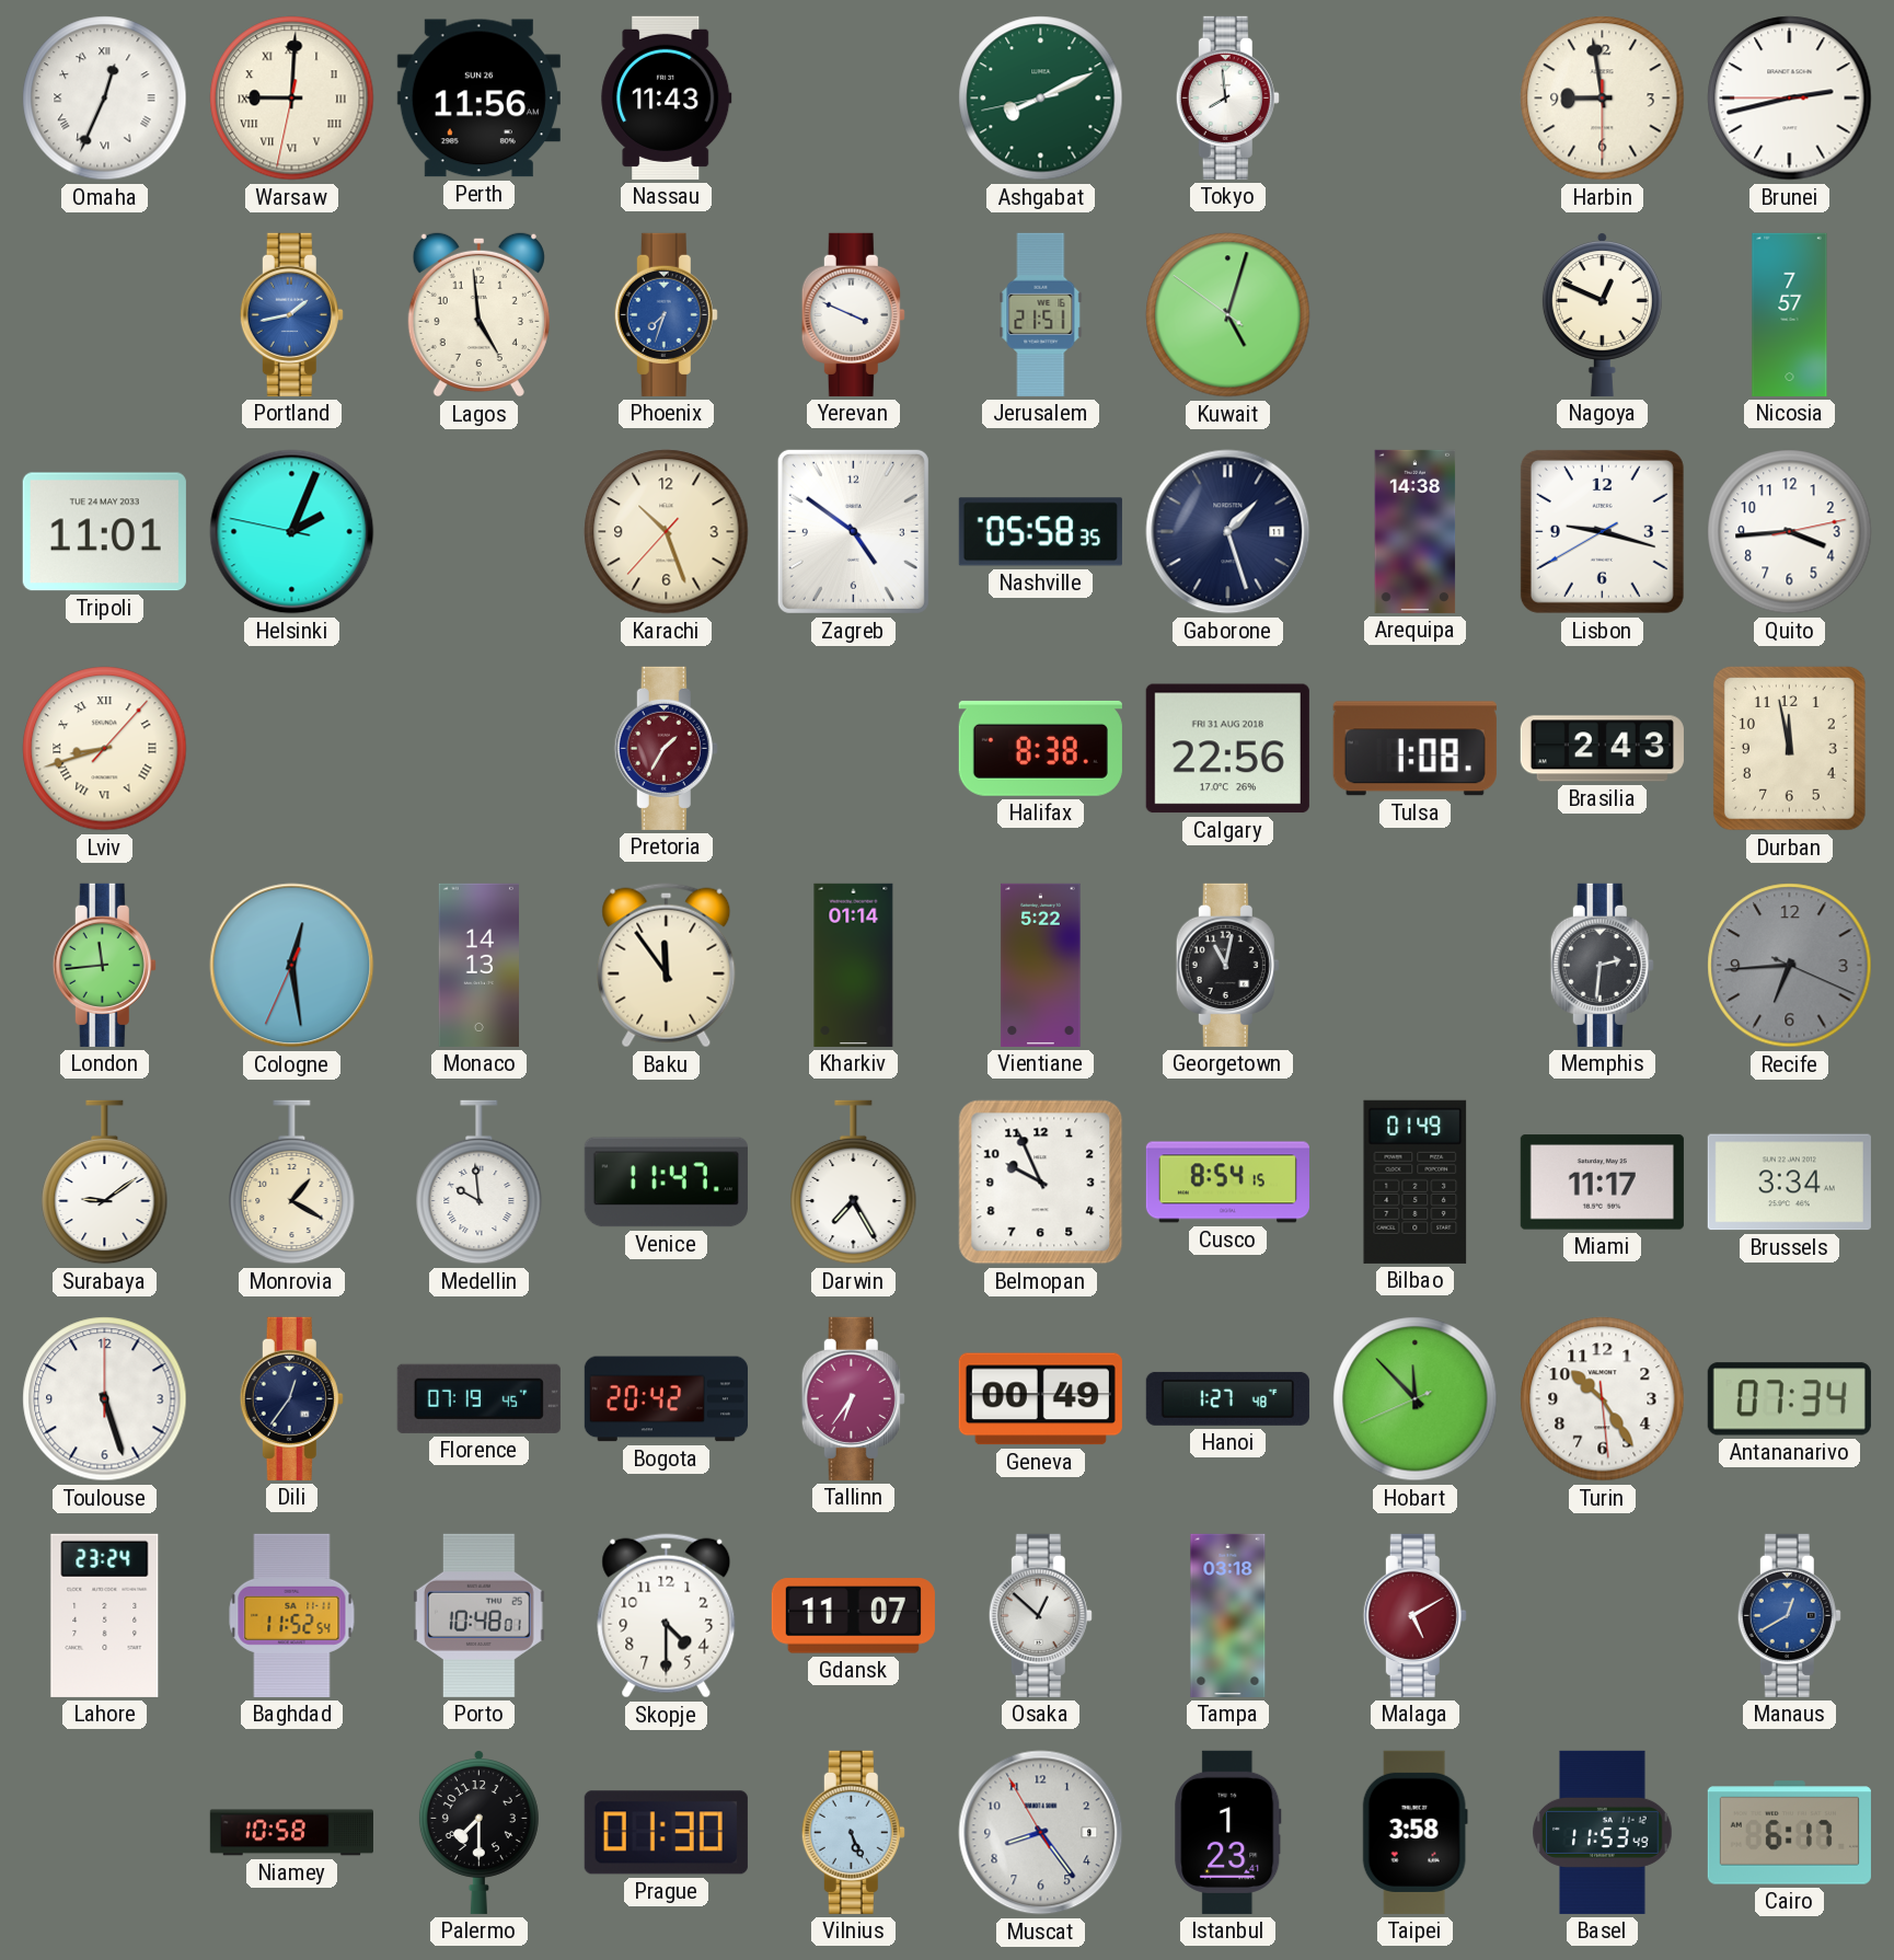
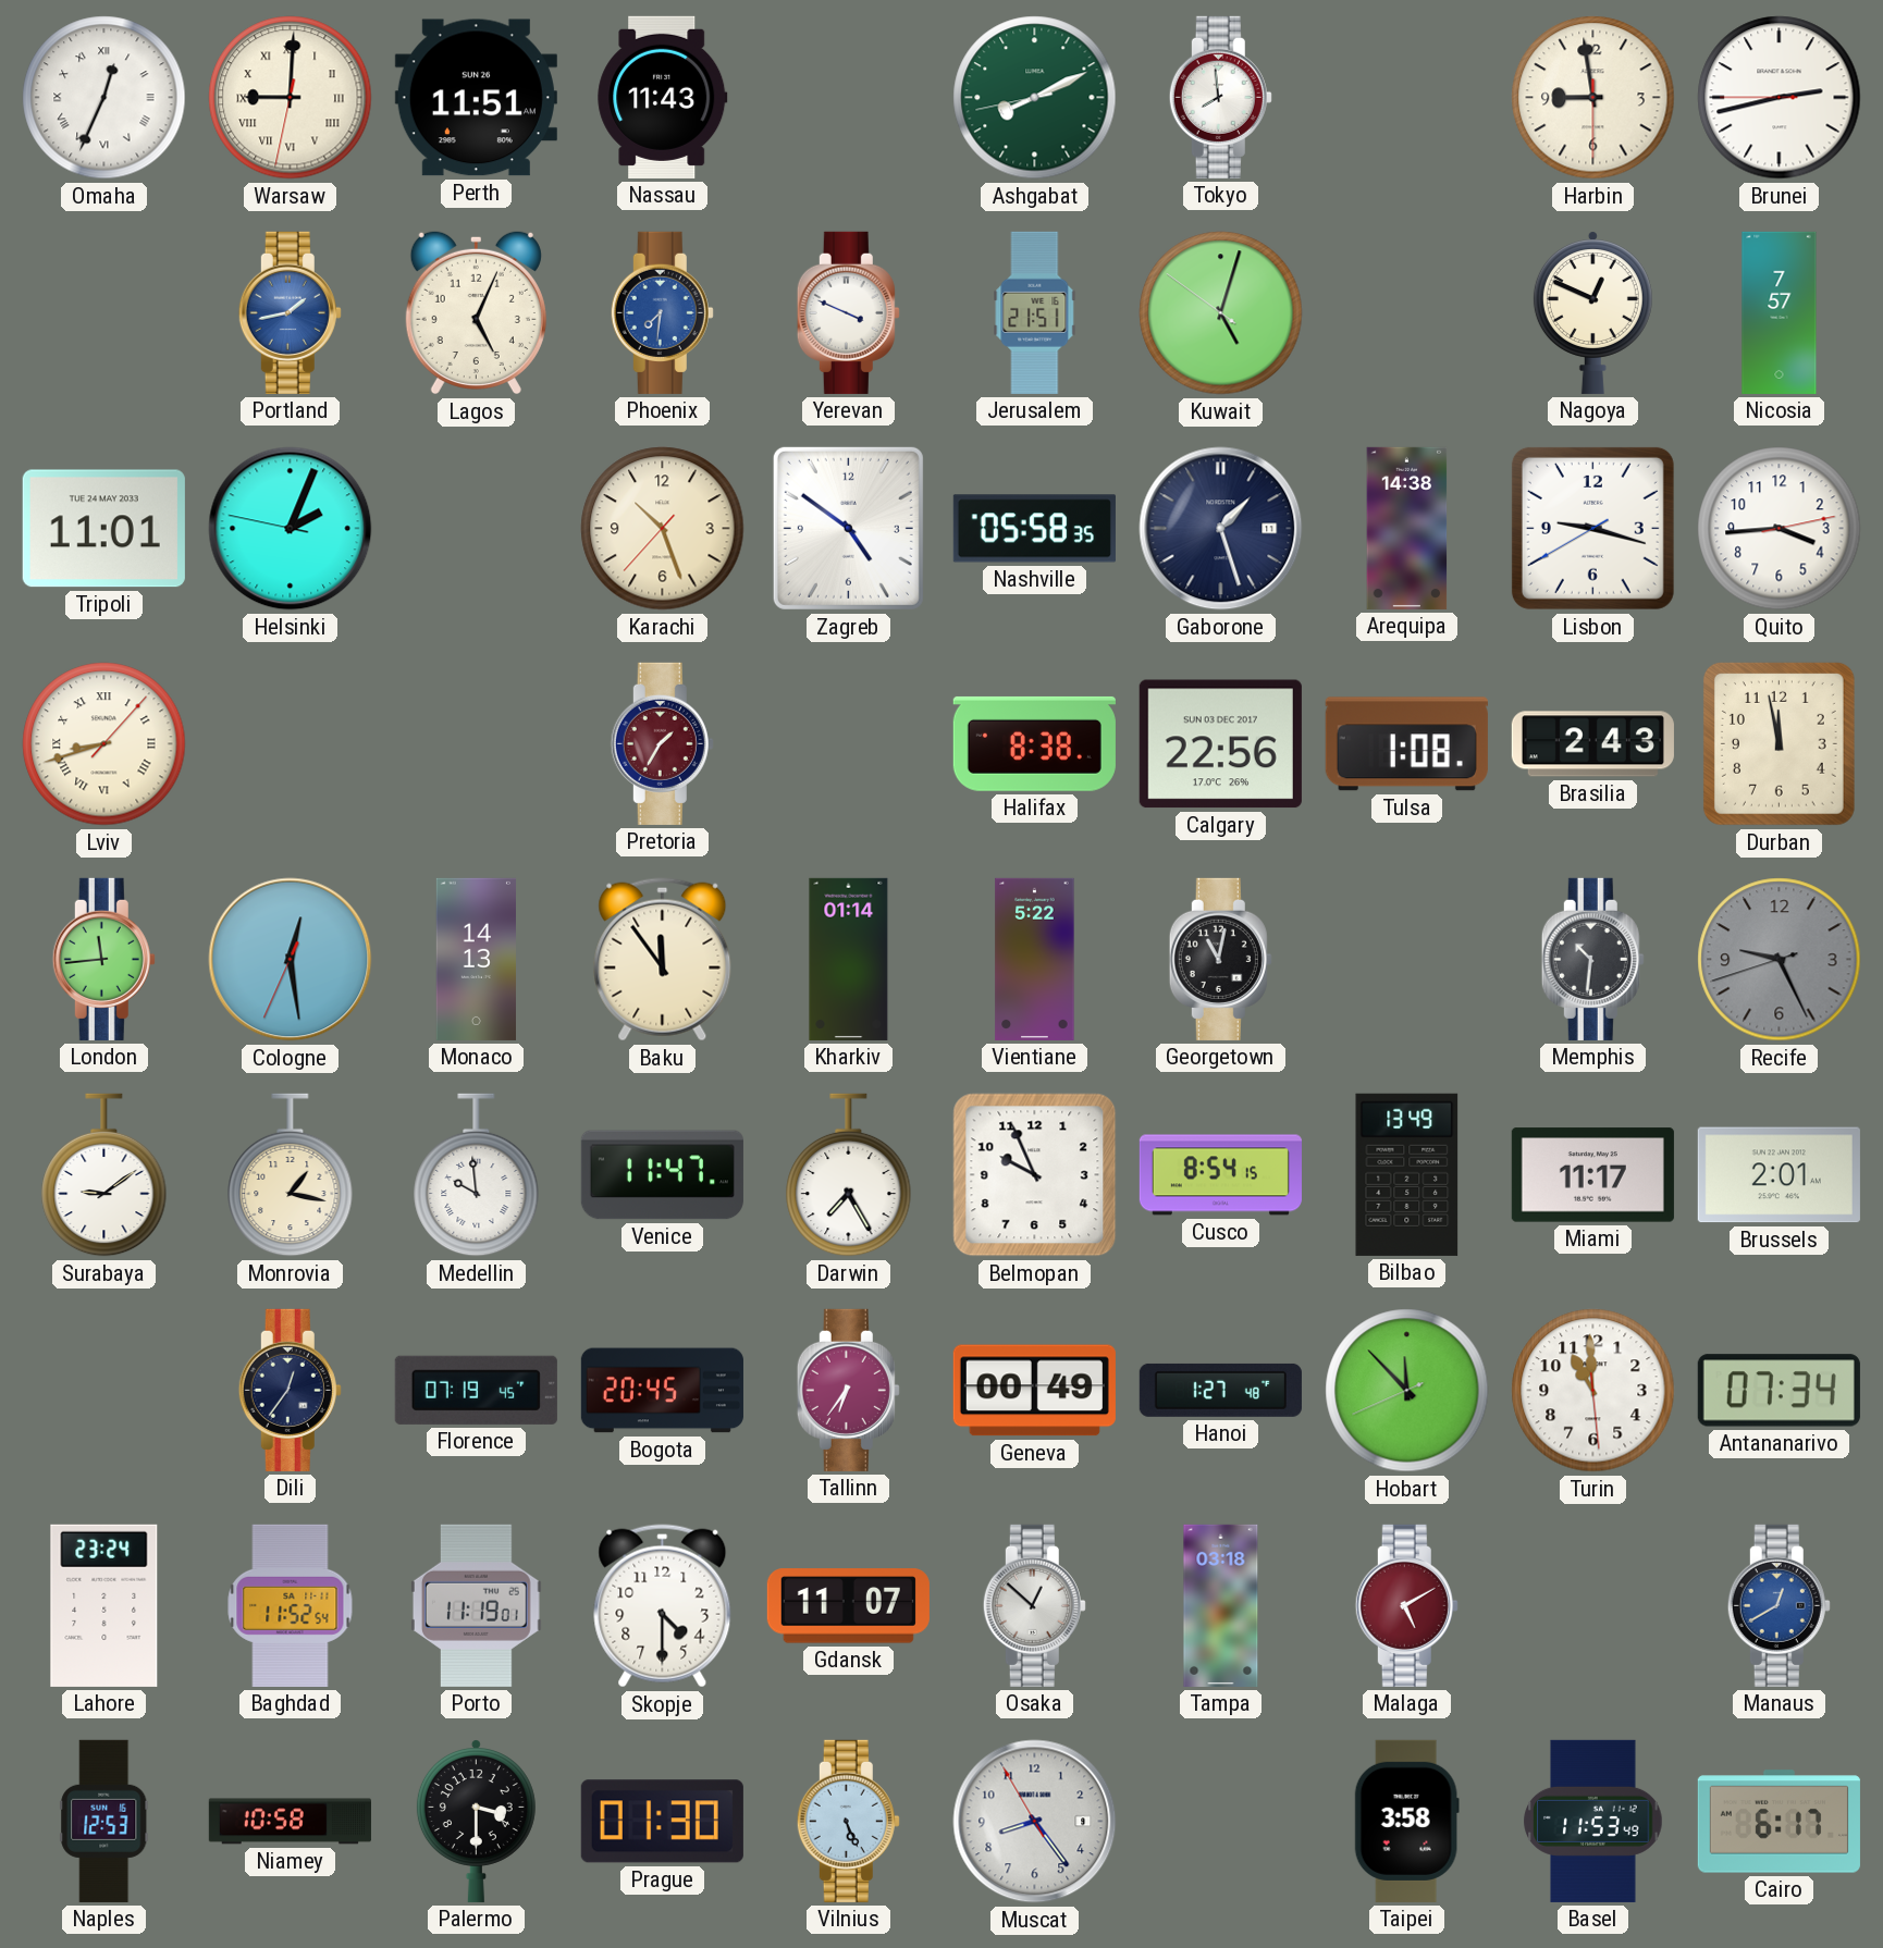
Perth: 11:56 -> 11:51
Lagos: 4:59 -> 5:04
Phoenix: 7:33 -> 7:31
Calgary date: FRI 31 AUG 2018 -> SUN 03 DEC 2017
Memphis: 2:31 -> 10:31
Recife: 6:44 -> 9:25
Monrovia: 1:20 -> 1:17
Bilbao: 01:49 -> 13:49
Brussels: 3:34 -> 2:01
Toulouse: 5:27 -> none
Bogota: 20:42 -> 20:45
Turin: 10:24 -> 10:59
Porto: 10:48 -> 11:19
Naples: none -> 12:53
Palermo: 7:30 -> 3:30
Istanbul: 1:23 -> none
